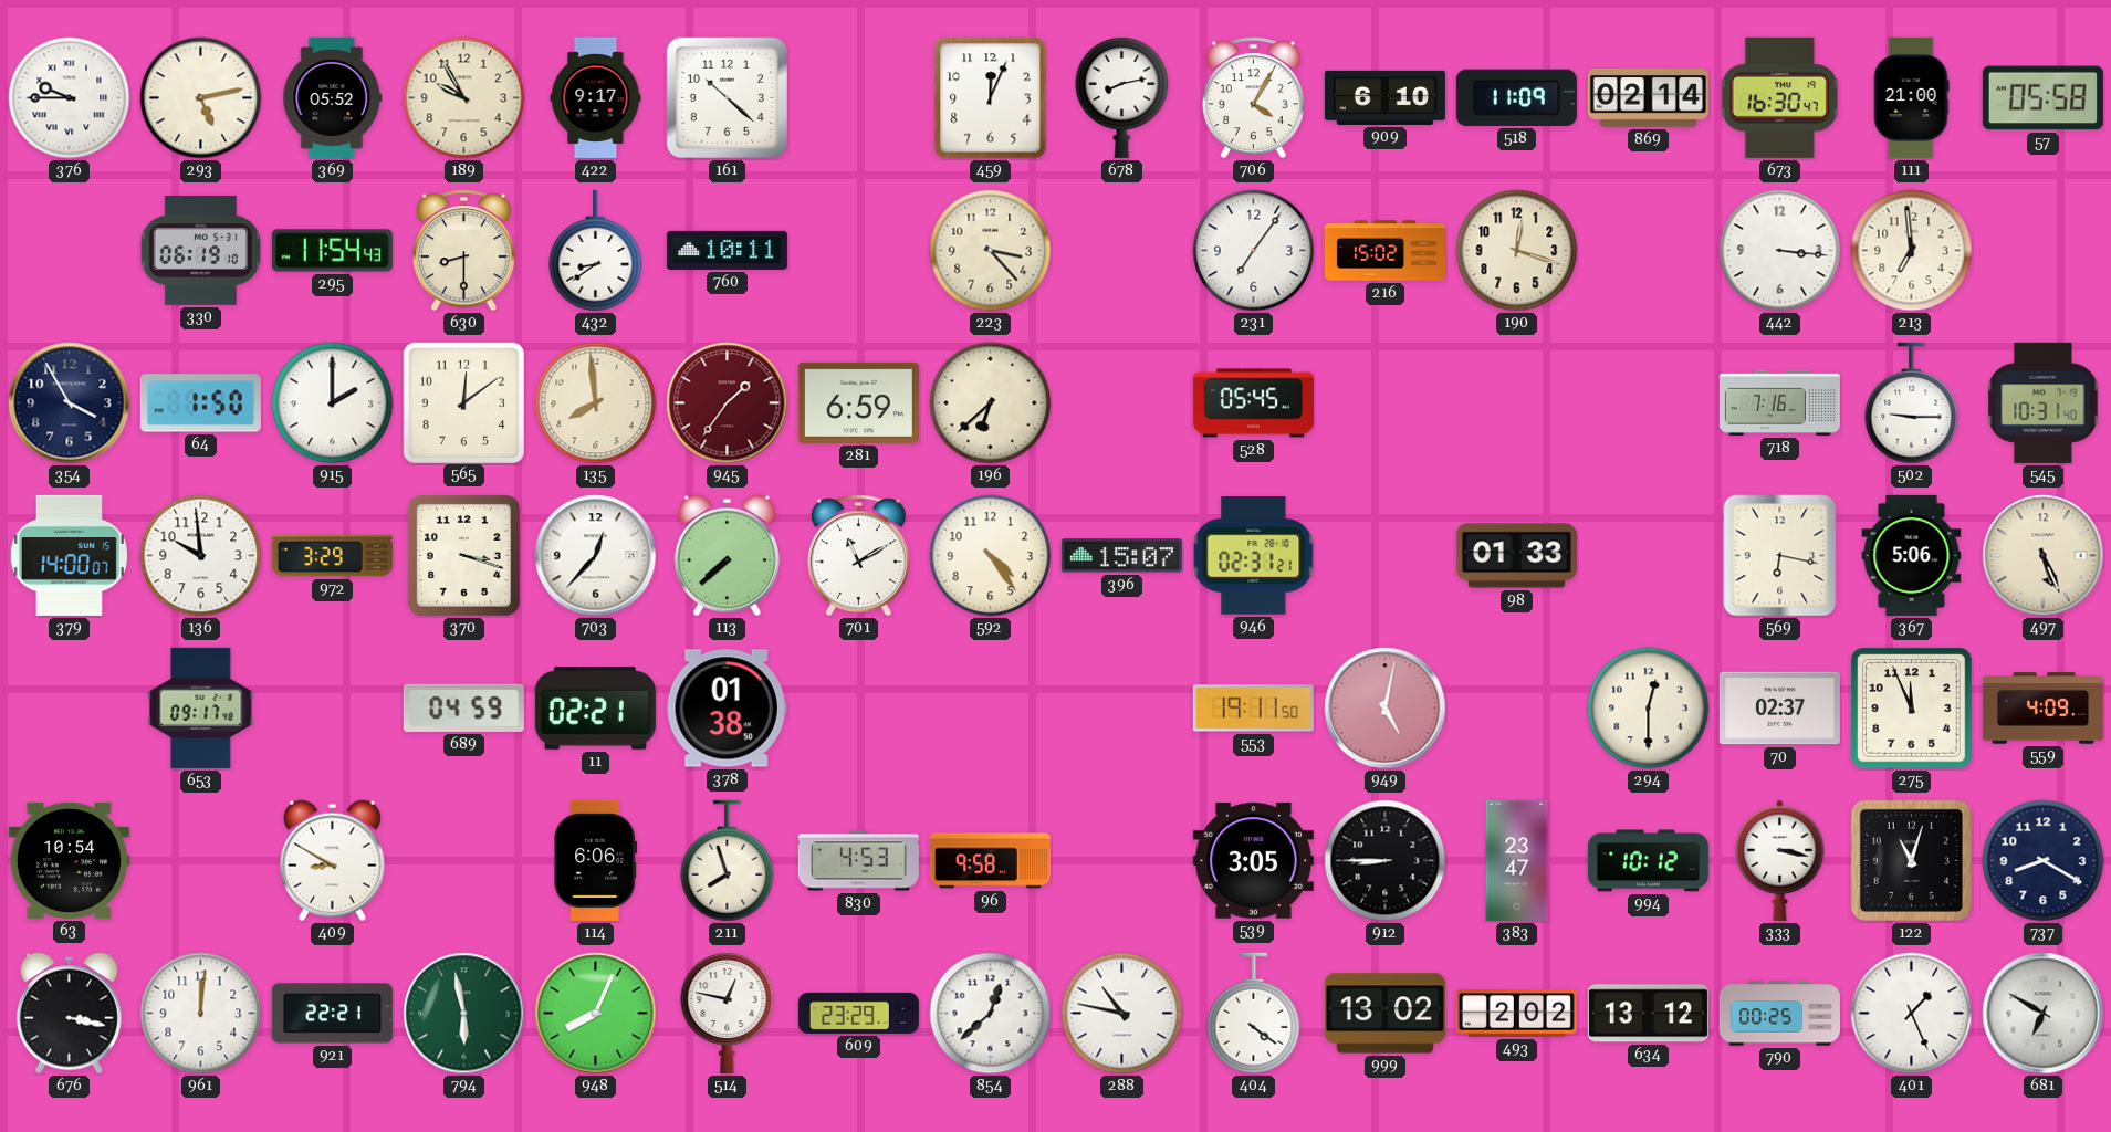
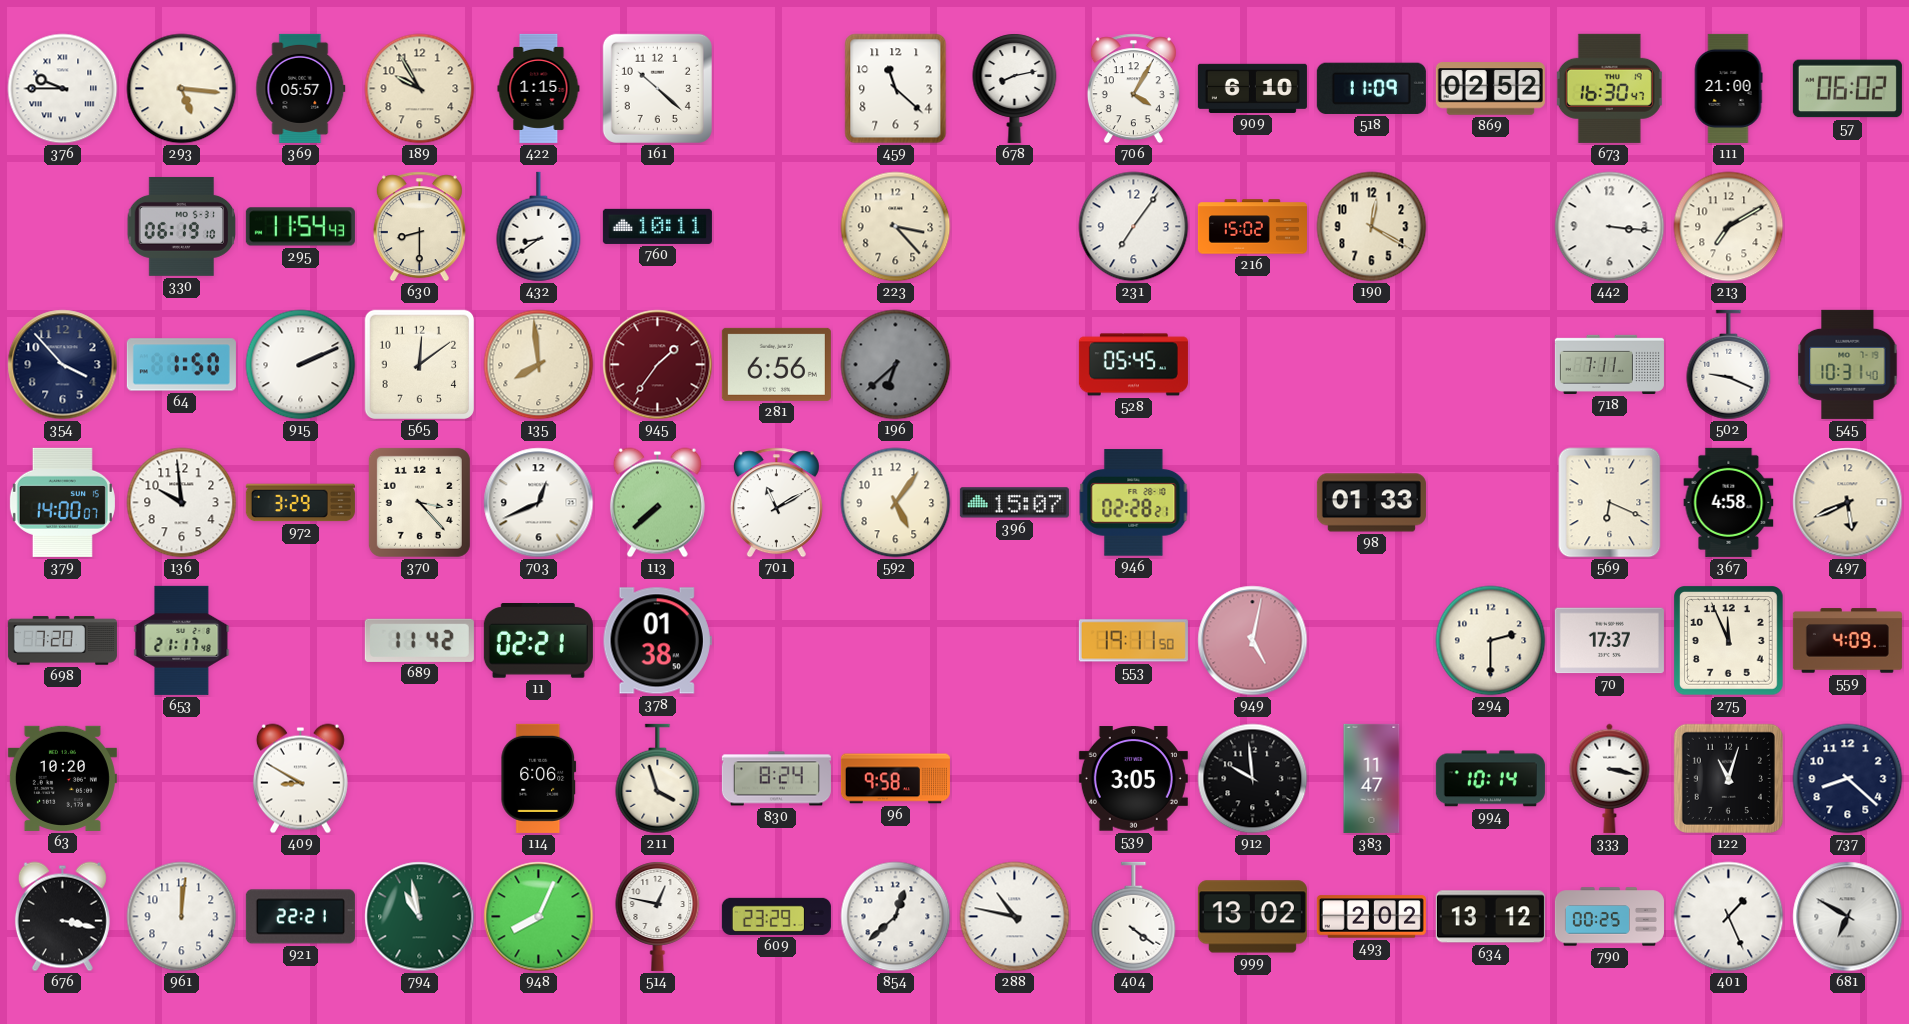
293: 5:13 -> 5:16
369: 05:52 -> 05:57
422: 9:17 -> 1:15
459: 12:04 -> 11:22
869: 02:14 -> 02:52
57: 05:58 -> 06:02
190: 12:18 -> 12:20
213: 6:59 -> 7:10
354: 3:55 -> 3:53
915: 2:00 -> 2:11
281: 6:59 -> 6:56
196 dial: cream -> grey
718: 7:16 -> 7:11
502: 9:15 -> 9:19
370: 3:18 -> 3:23
703: 12:37 -> 12:41
592: 4:24 -> 5:06
946: 02:31 -> 02:28
569: 6:17 -> 6:19
367: 5:06 -> 4:58
497: 5:26 -> 5:41
698: none -> 7:20
653: 09:17 -> 21:17
689: 04:59 -> 11:42
294: 12:30 -> 2:30
70: 02:37 -> 17:37
63: 10:54 -> 10:20
211: 7:57 -> 3:57
830: 4:53 -> 8:24
912: 8:45 -> 9:59
383: 23:47 -> 11:47
994: 10:12 -> 10:14
737: 8:20 -> 8:22
794: 5:58 -> 10:58
